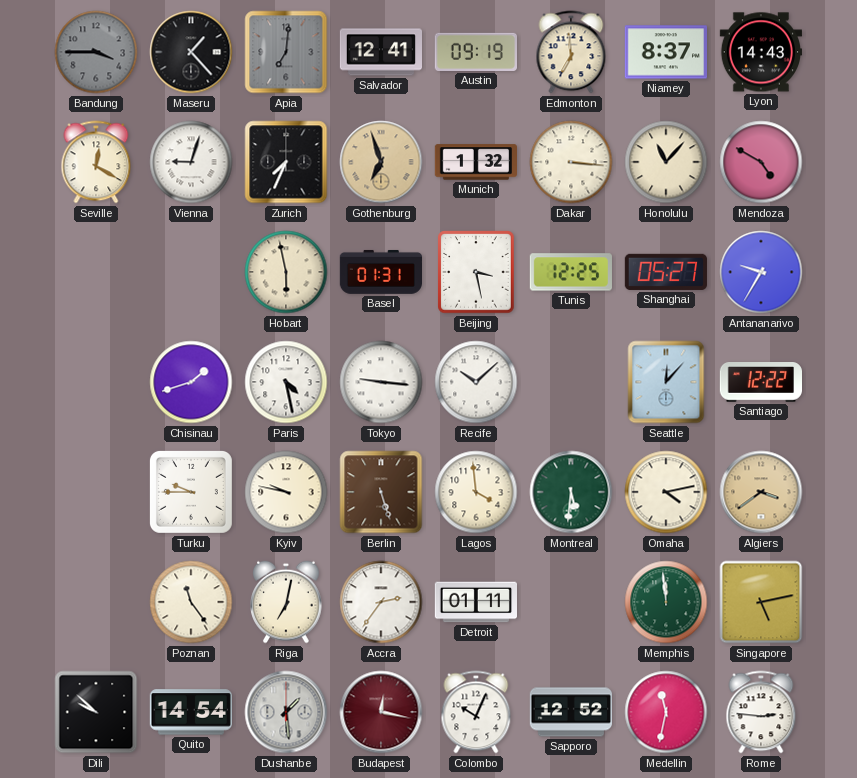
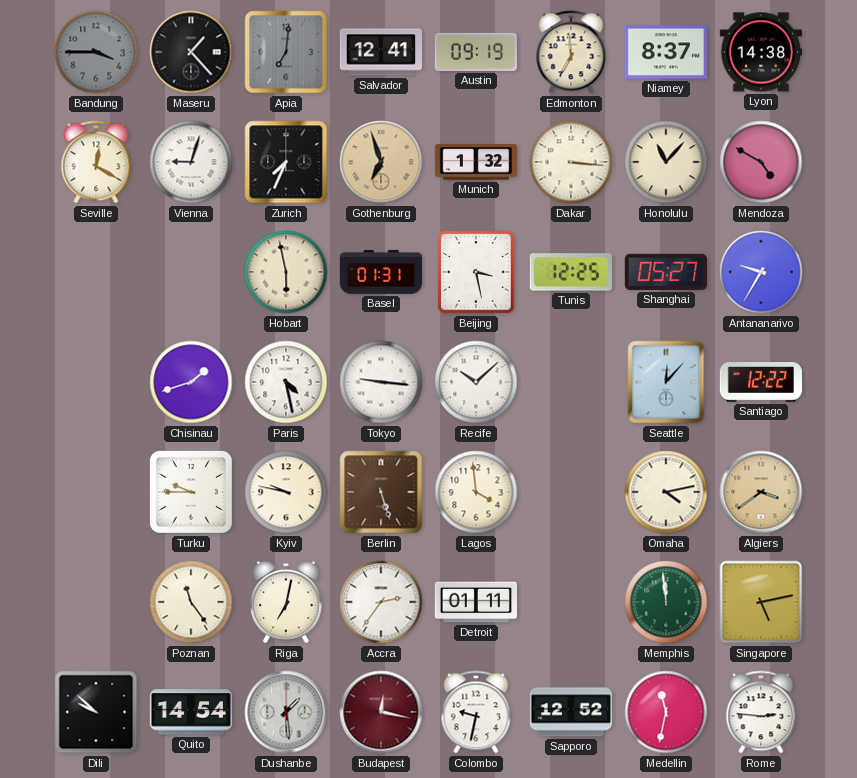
Lyon: 14:43 -> 14:38
Montreal: 5:31 -> none
Colombo: 10:04 -> 9:32
